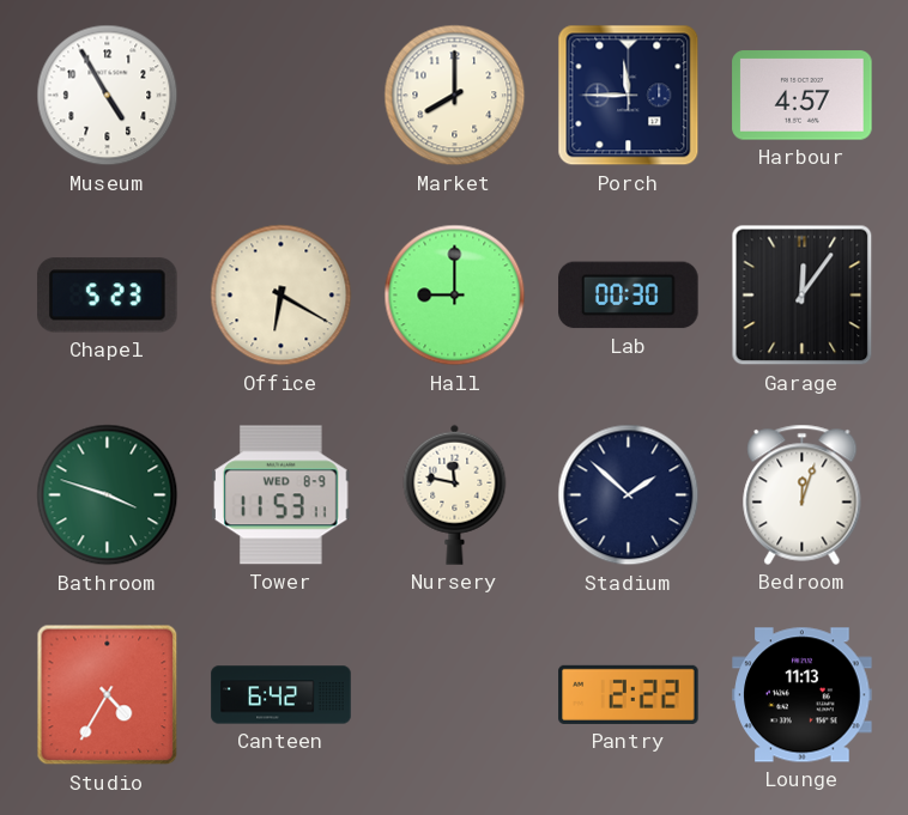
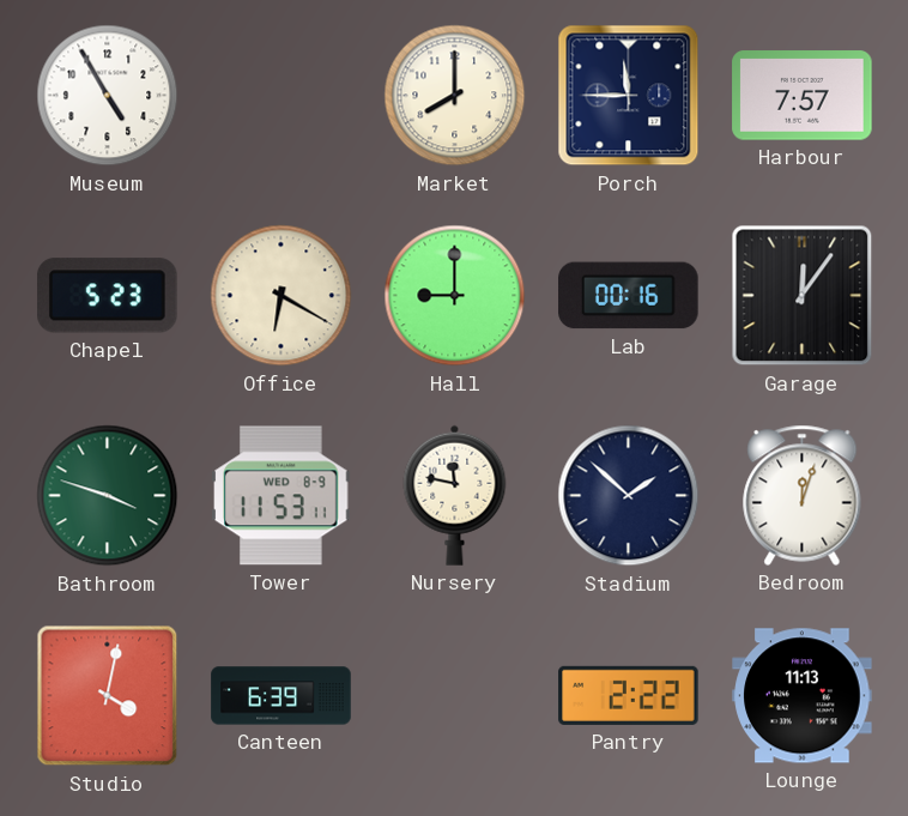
Harbour: 4:57 -> 7:57
Lab: 00:30 -> 00:16
Studio: 4:35 -> 4:02
Canteen: 6:42 -> 6:39
